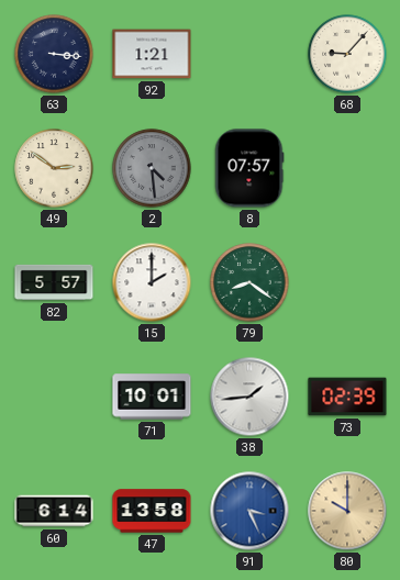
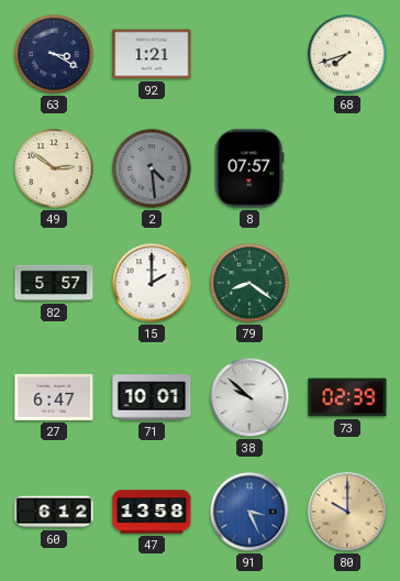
63: 3:16 -> 3:20
68: 9:07 -> 7:42
27: none -> 6:47
38: 1:44 -> 9:52
60: 6:14 -> 6:12
